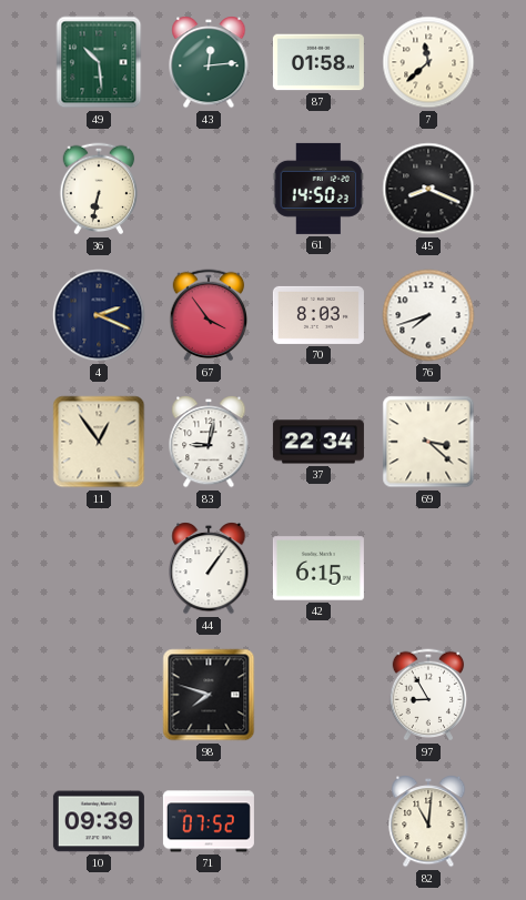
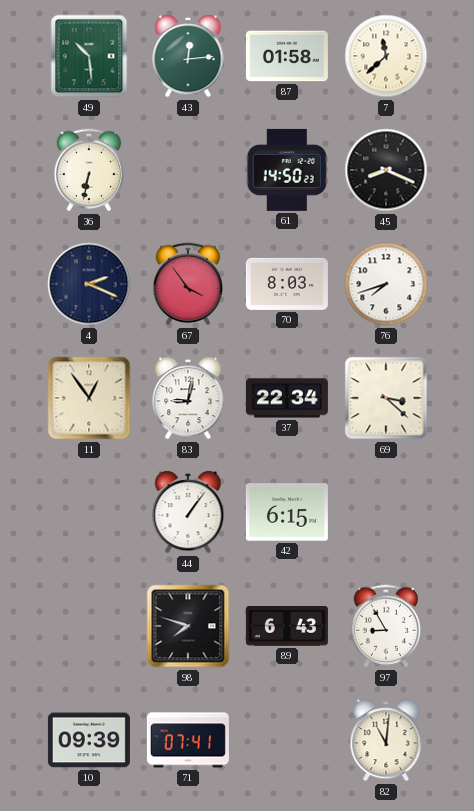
89: none -> 6:43
71: 07:52 -> 07:41
